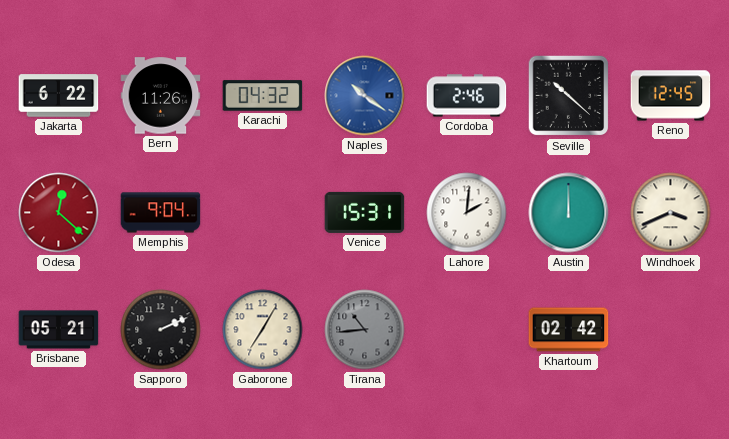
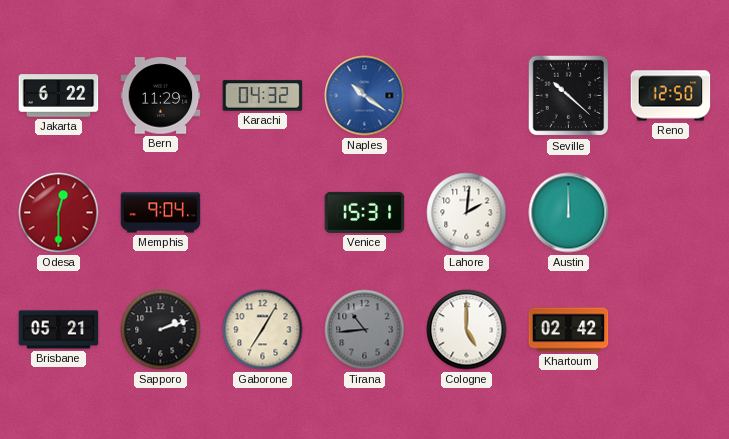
Bern: 11:26 -> 11:29
Cordoba: 2:46 -> none
Reno: 12:45 -> 12:50
Odesa: 12:22 -> 12:30
Windhoek: 3:41 -> none
Sapporo: 2:11 -> 2:12
Cologne: none -> 5:00
